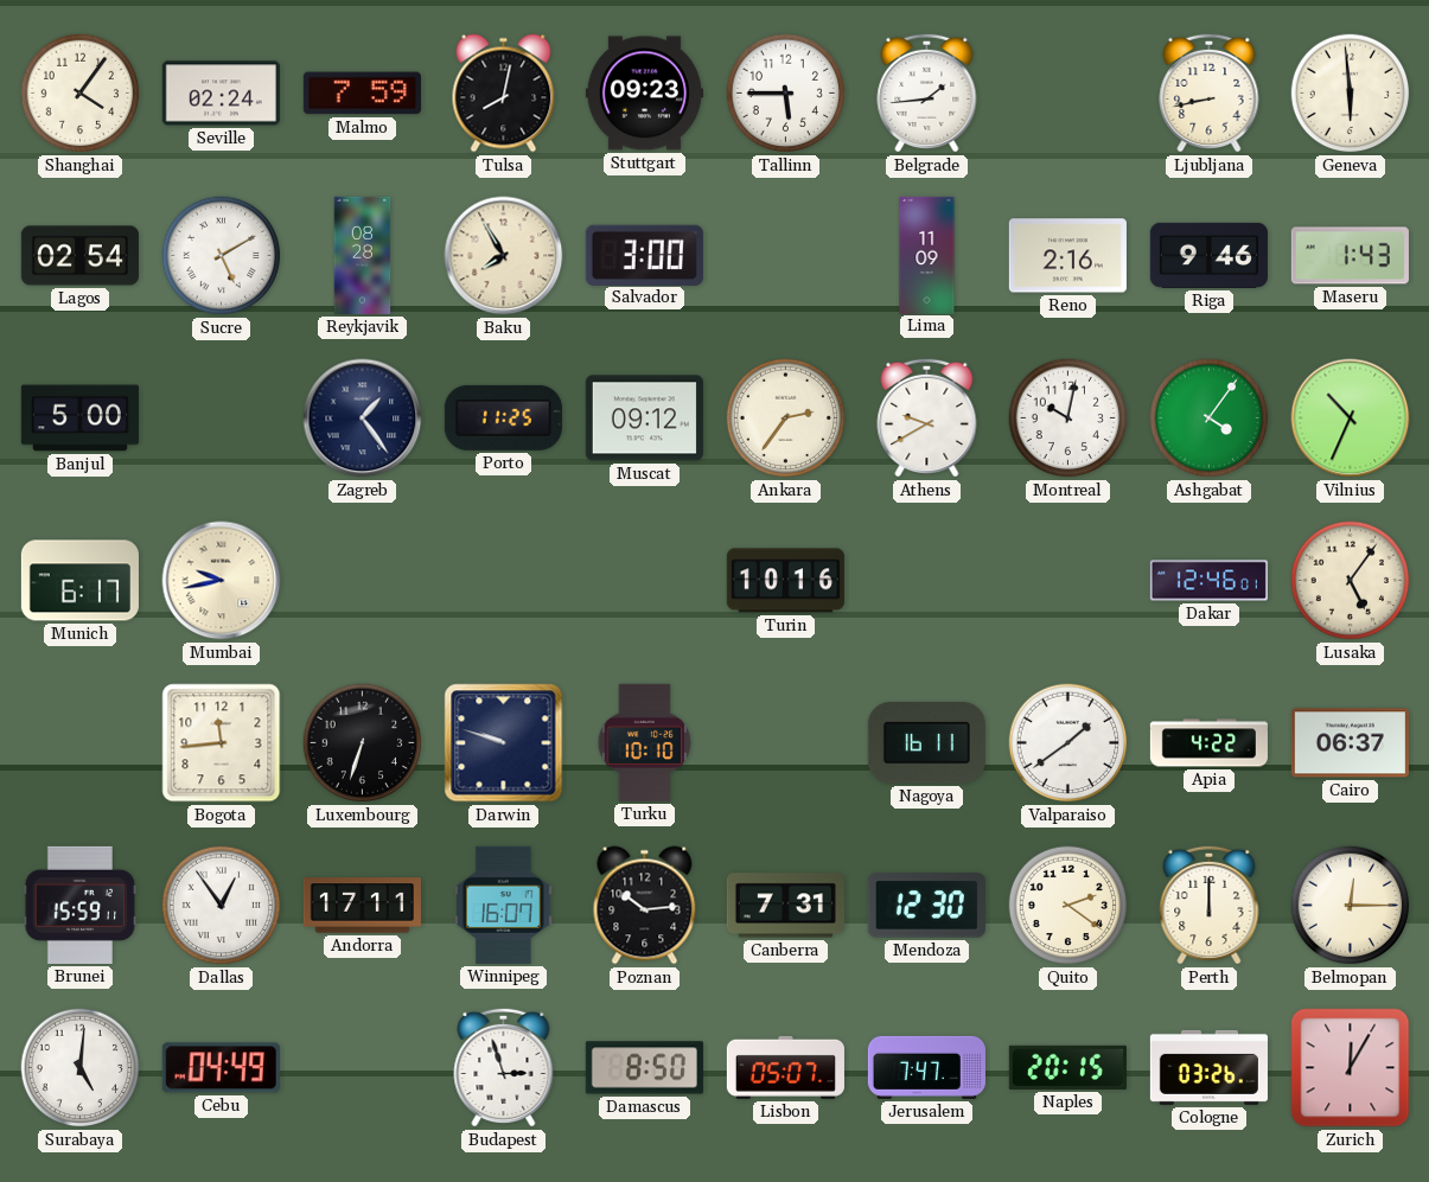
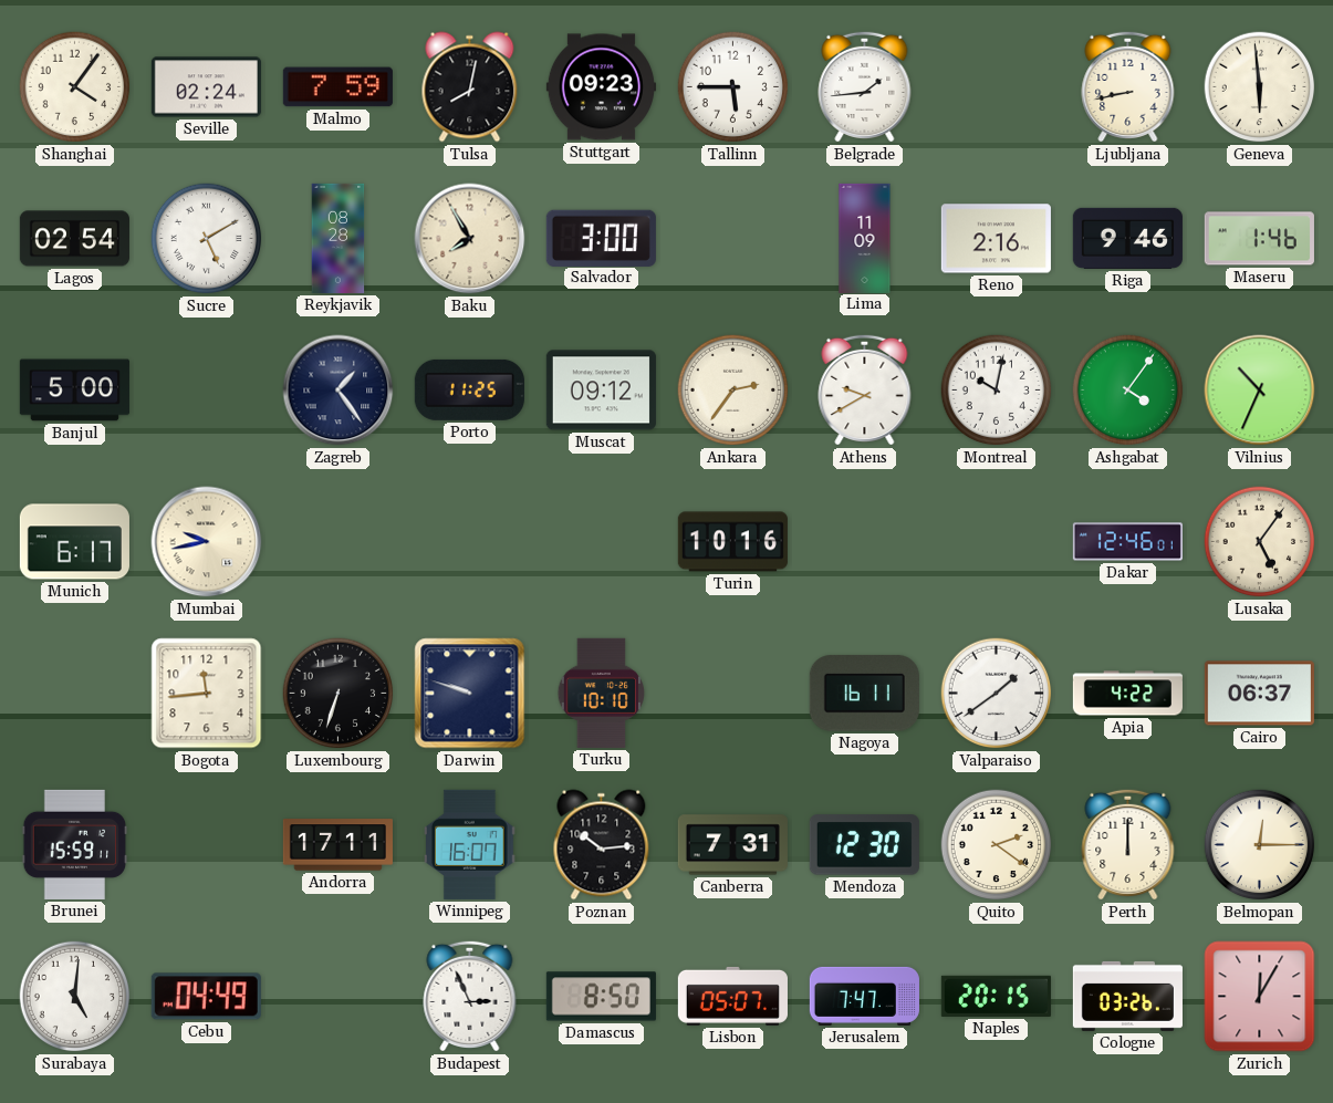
Maseru: 1:43 -> 1:46
Dallas: 12:54 -> none
Budapest: 2:57 -> 2:56
